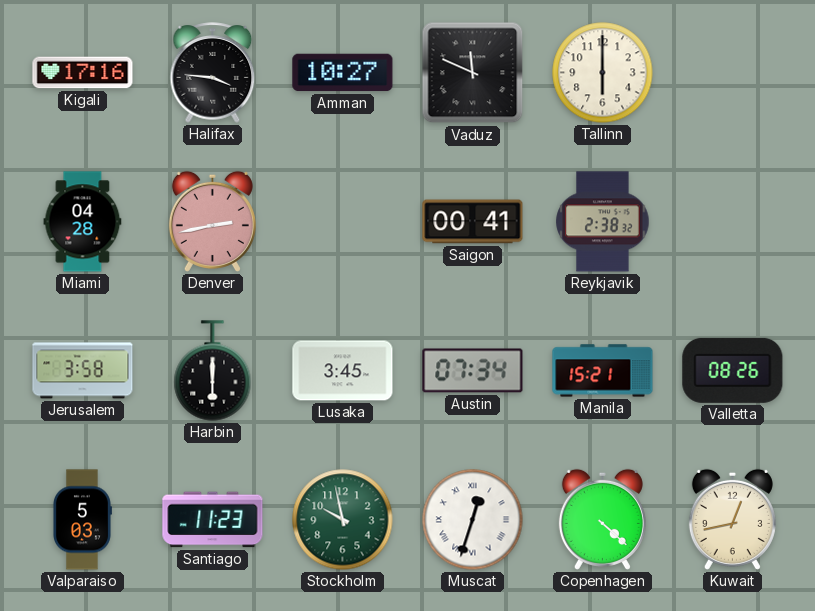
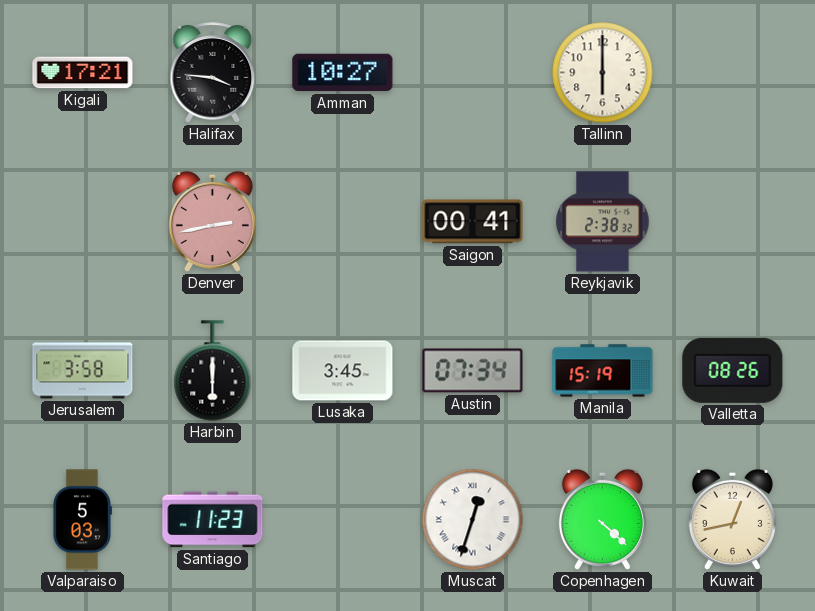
Kigali: 17:16 -> 17:21
Vaduz: 11:49 -> none
Miami: 04:28 -> none
Manila: 15:21 -> 15:19
Stockholm: 9:58 -> none
